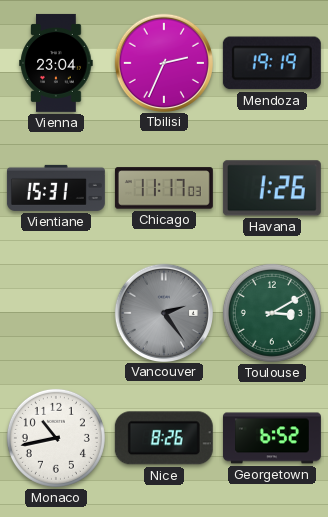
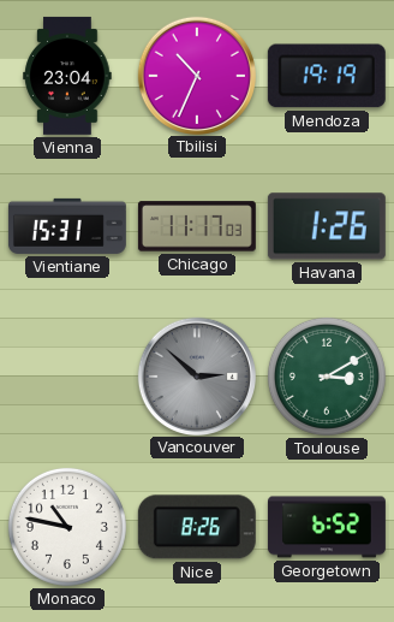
Tbilisi: 2:34 -> 10:34
Vancouver: 2:24 -> 2:52
Monaco: 10:43 -> 10:47
